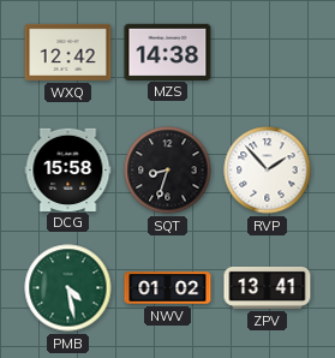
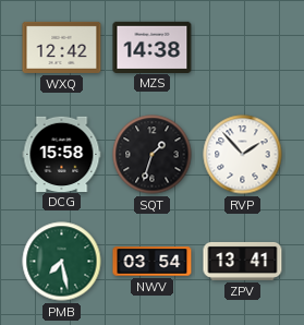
SQT: 8:33 -> 1:33
PMB: 4:28 -> 7:28
NWV: 01:02 -> 03:54
